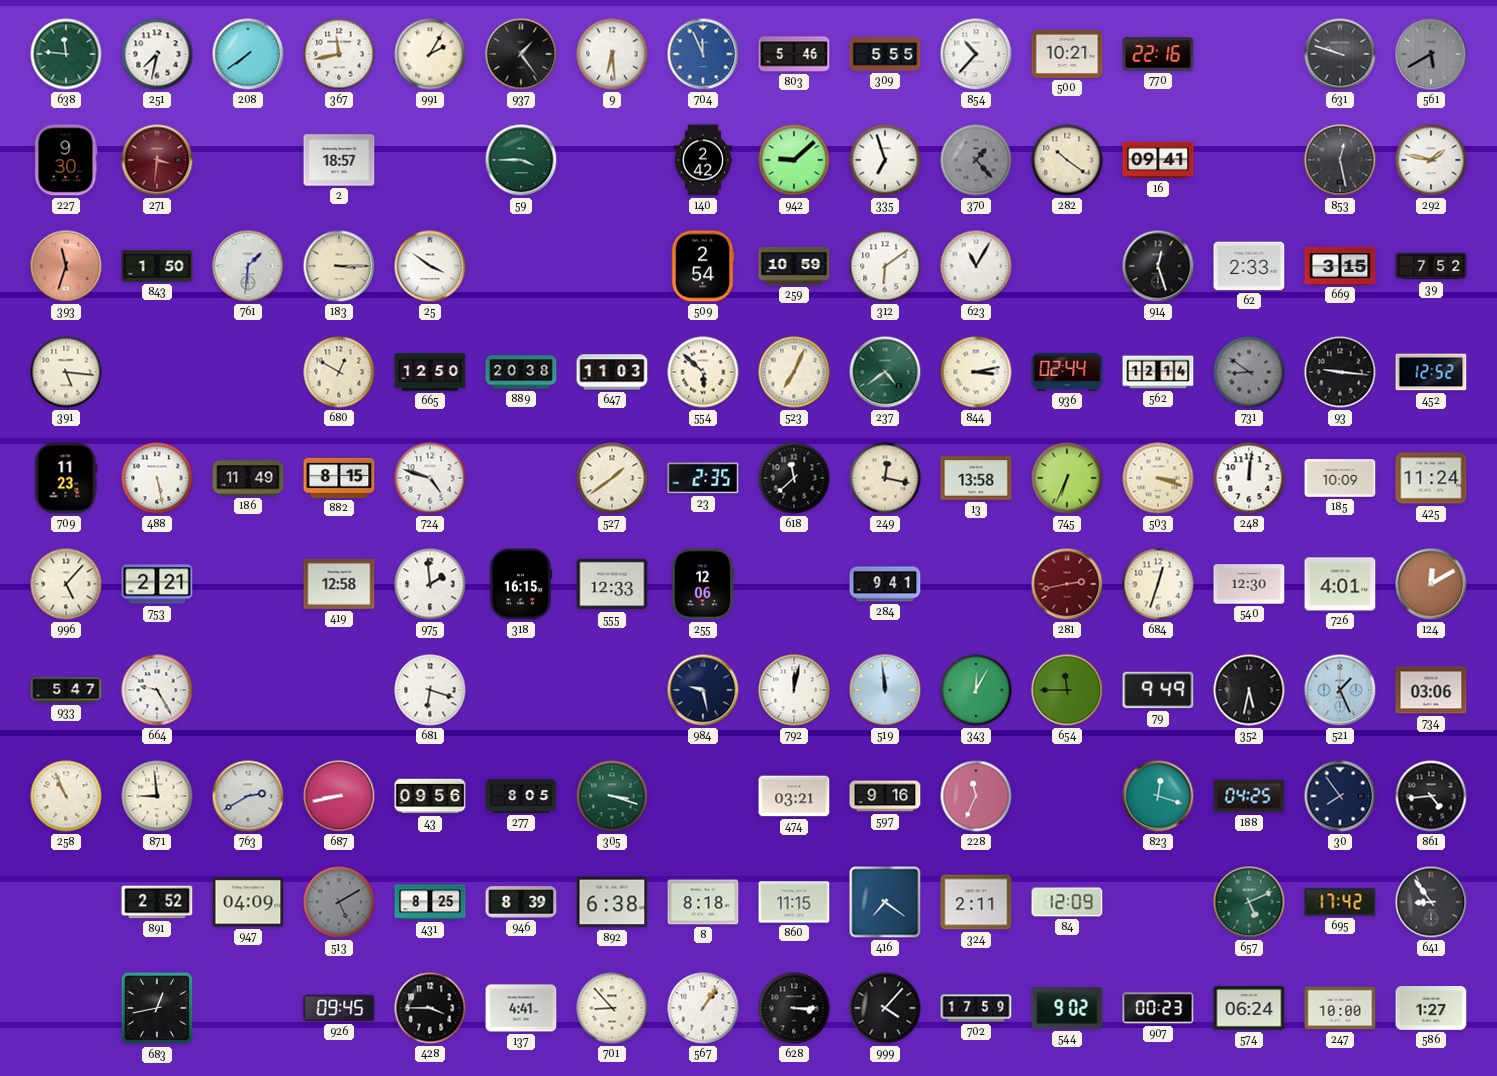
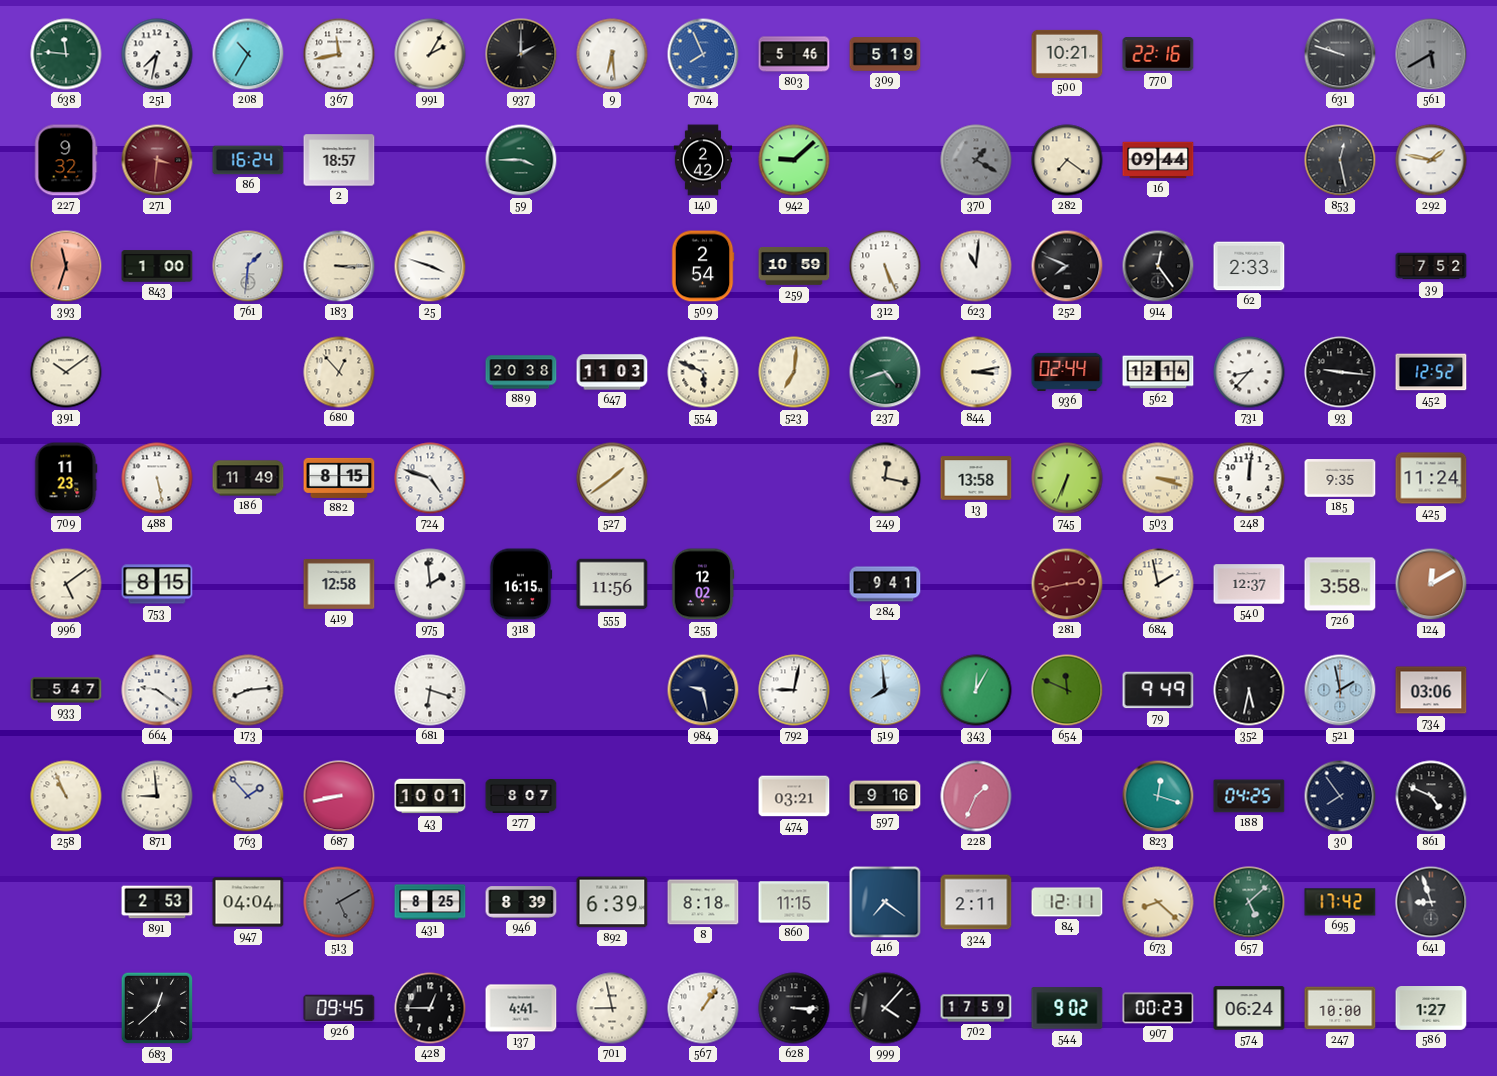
208: 7:39 -> 10:35
937: 1:24 -> 2:00
704: 11:56 -> 7:56
309: 5:55 -> 5:19
854: 10:37 -> none
227: 9:30 -> 9:32
86: none -> 16:24
335: 6:57 -> none
370: 1:23 -> 1:20
282: 10:21 -> 7:21
16: 09:41 -> 09:44
843: 1:50 -> 1:00
25: 3:51 -> 3:48
312: 6:09 -> 5:26
623: 11:05 -> 11:01
252: none -> 7:49
914: 12:27 -> 12:24
669: 3:15 -> none
391: 5:16 -> 10:09
680: 12:50 -> 12:53
665: 12:50 -> none
554: 5:52 -> 5:49
523: 7:04 -> 7:01
237: 4:39 -> 4:42
731: 8:51 -> 8:37
731 dial: grey -> white
23: 2:35 -> none
618: 11:38 -> none
185: 10:09 -> 9:35
996: 5:07 -> 5:09
753: 2:21 -> 8:15
555: 12:33 -> 11:56
255: 12:06 -> 12:02
684: 12:33 -> 1:58
540: 12:30 -> 12:37
726: 4:01 -> 3:58
664: 9:25 -> 9:21
173: none -> 8:14
792: 12:02 -> 9:02
519: 11:59 -> 7:59
654: 11:45 -> 11:49
521: 1:26 -> 1:58
763: 2:40 -> 1:53
43: 09:56 -> 10:01
277: 8:05 -> 8:07
305: 3:18 -> none
228: 11:34 -> 1:34
861: 4:44 -> 4:49
891: 2:52 -> 2:53
947: 04:09 -> 04:04
892: 6:38 -> 6:39
84: 12:09 -> 12:11
673: none -> 8:22
657: 5:11 -> 5:08
641: 8:54 -> 8:57
683: 12:43 -> 12:38
428: 3:45 -> 12:45
701: 8:53 -> 8:58
